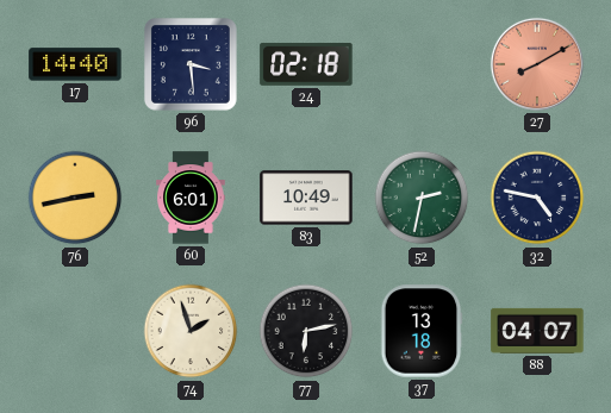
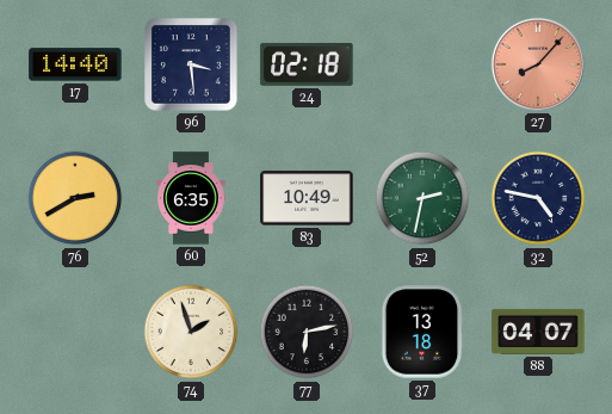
27: 8:10 -> 8:07
76: 2:43 -> 2:40
60: 6:01 -> 6:35
